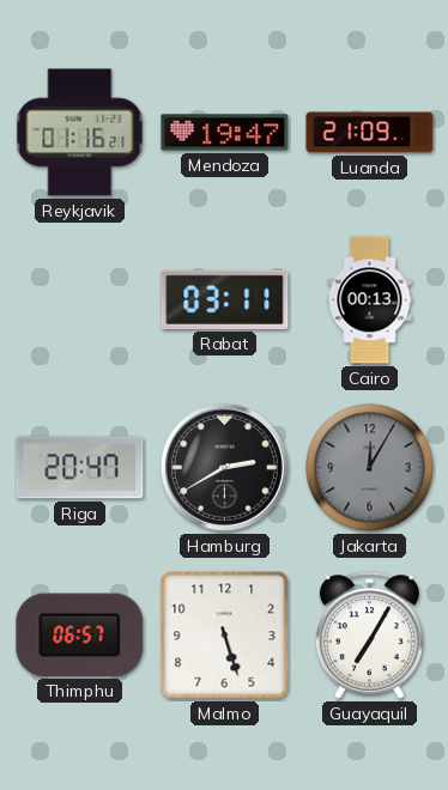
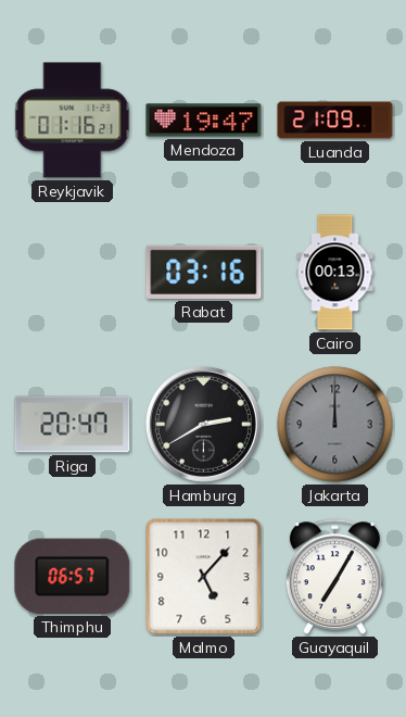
Rabat: 03:11 -> 03:16
Jakarta: 12:05 -> 12:00
Malmo: 5:27 -> 5:07
